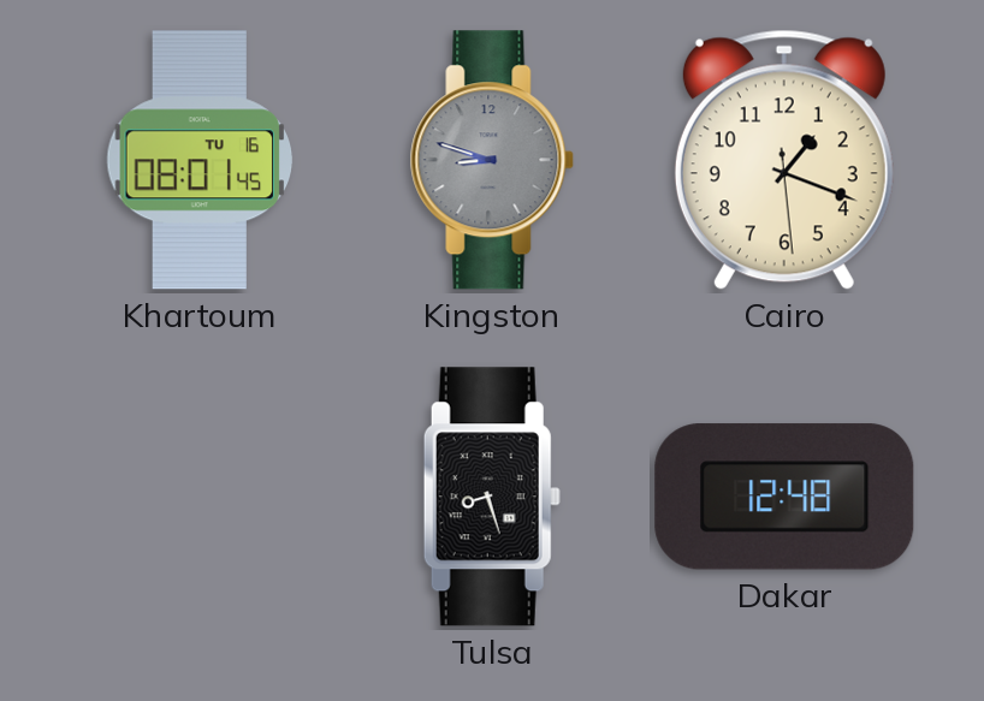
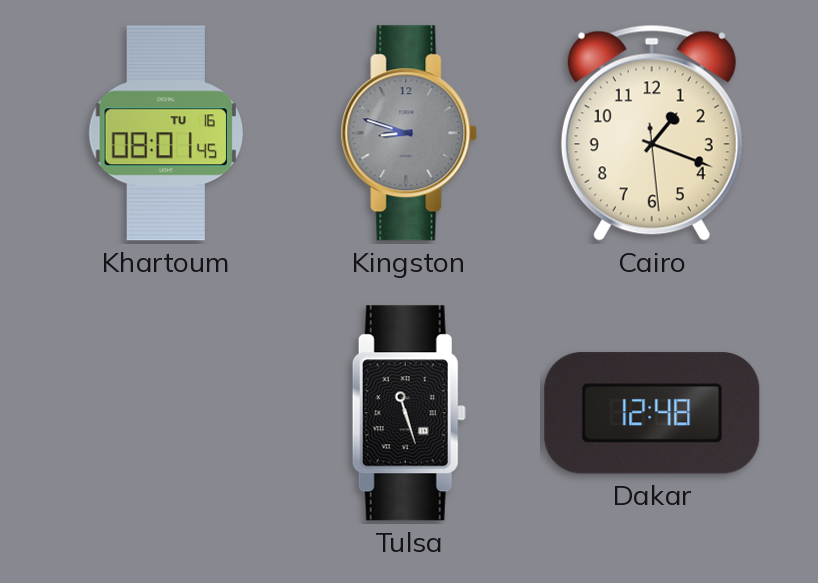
Tulsa: 8:27 -> 11:27
